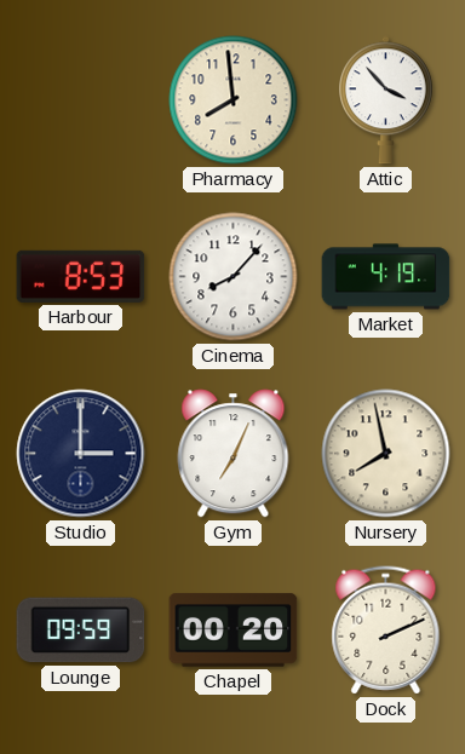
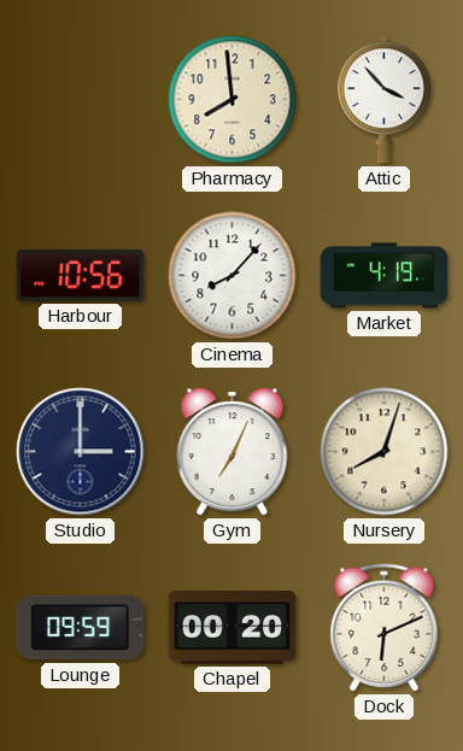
Harbour: 8:53 -> 10:56
Nursery: 7:58 -> 8:03
Dock: 2:11 -> 6:11
